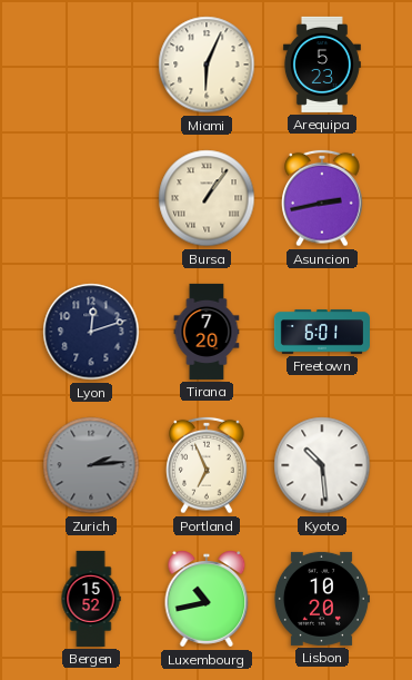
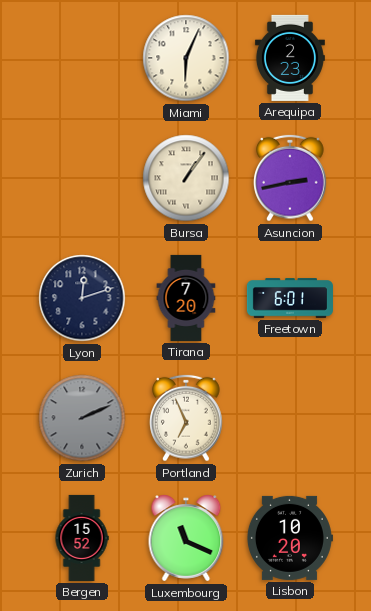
Arequipa: 5:23 -> 2:23
Zurich: 2:14 -> 2:11
Kyoto: 10:29 -> none
Luxembourg: 10:43 -> 11:19
